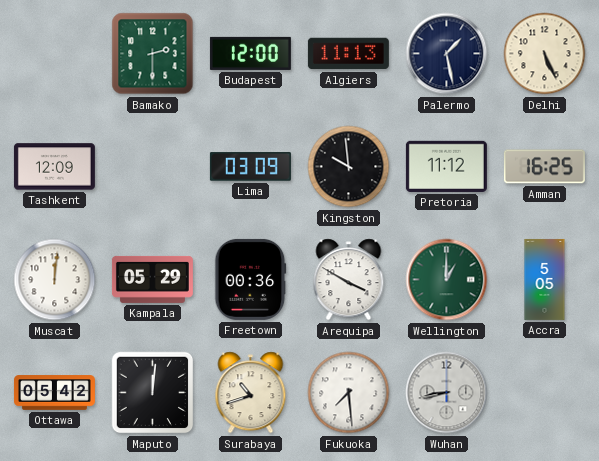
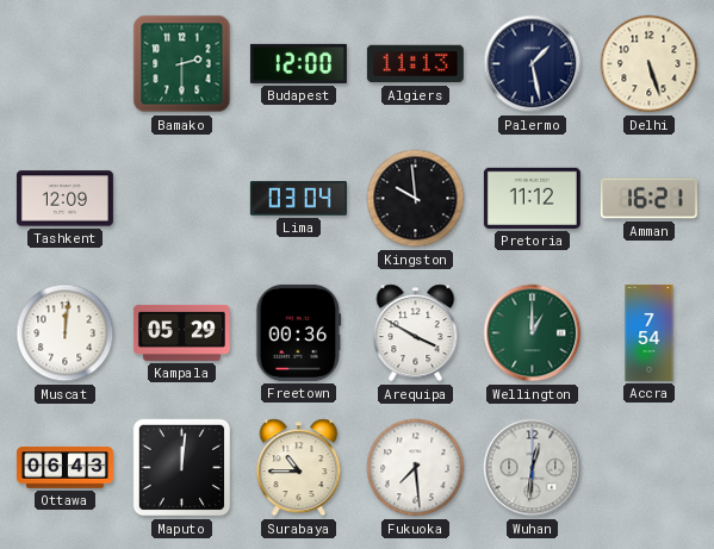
Delhi: 5:26 -> 5:27
Lima: 03:09 -> 03:04
Amman: 16:25 -> 16:21
Accra: 5:05 -> 7:54
Ottawa: 05:42 -> 06:43
Surabaya: 10:42 -> 10:45
Wuhan: 8:43 -> 12:31
